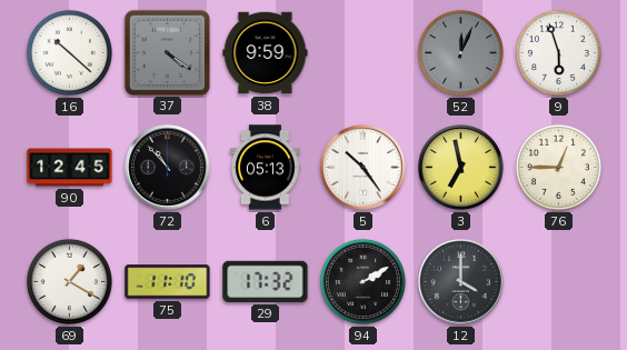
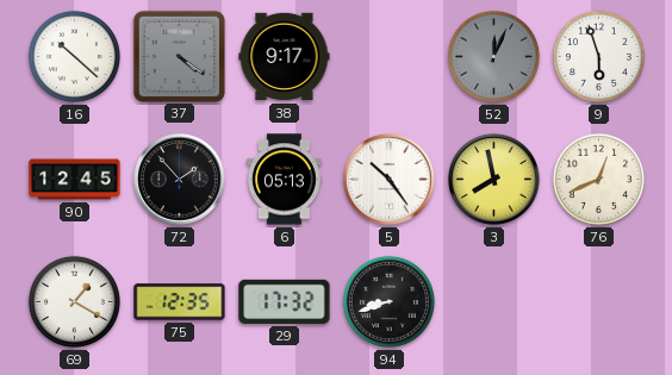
38: 9:59 -> 9:17
72: 10:53 -> 1:53
3: 6:58 -> 7:58
76: 12:45 -> 12:41
75: 11:10 -> 12:35
94: 2:10 -> 8:42
12: 4:00 -> none
